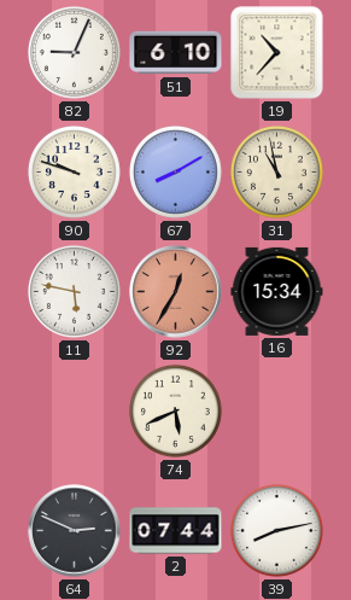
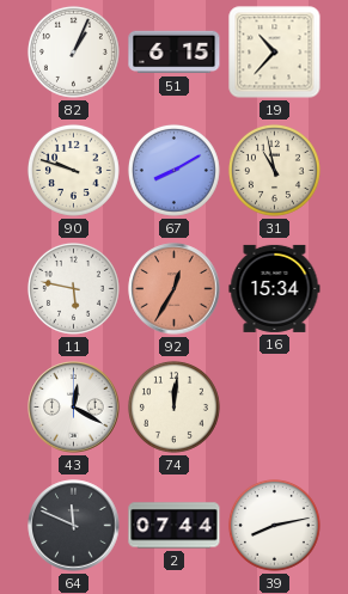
82: 9:04 -> 1:04
51: 6:10 -> 6:15
43: none -> 12:20
74: 5:41 -> 12:01
64: 2:49 -> 11:49
